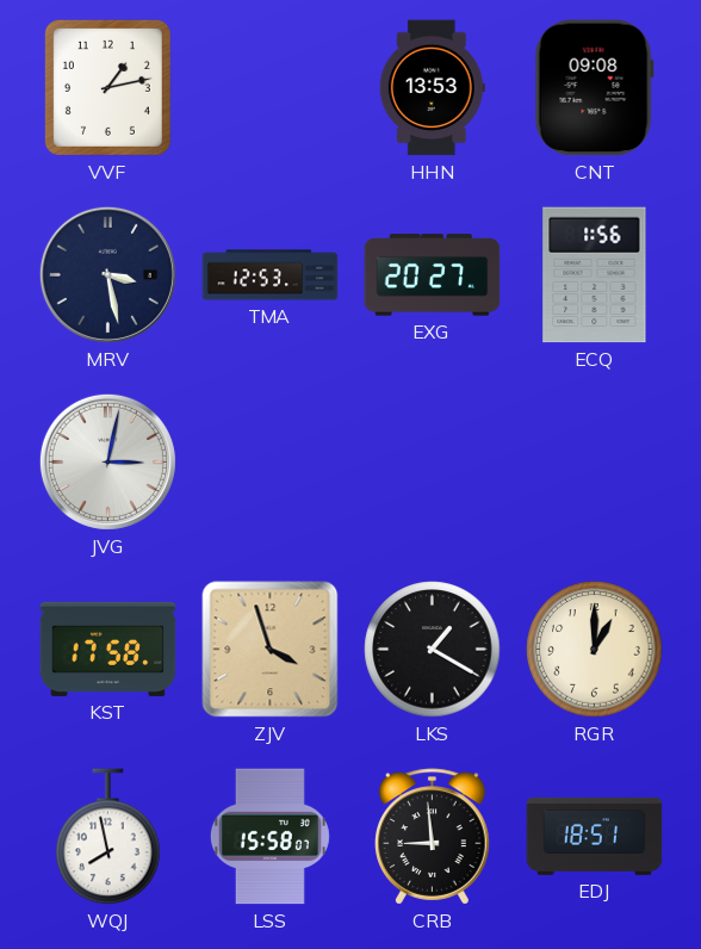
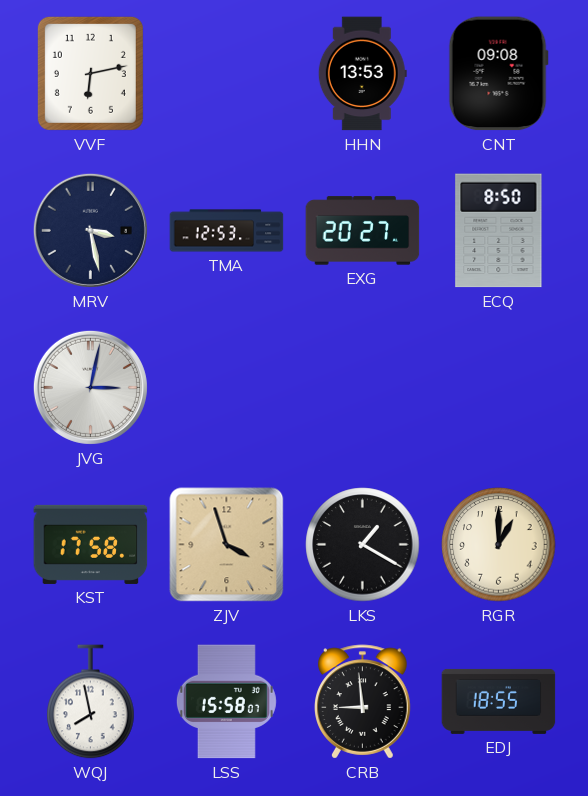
VVF: 1:13 -> 6:13
ECQ: 1:56 -> 8:50
EDJ: 18:51 -> 18:55
